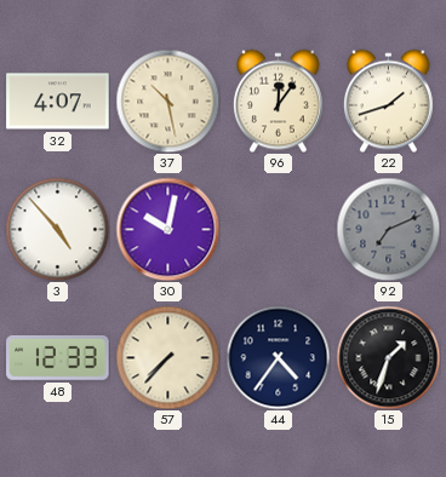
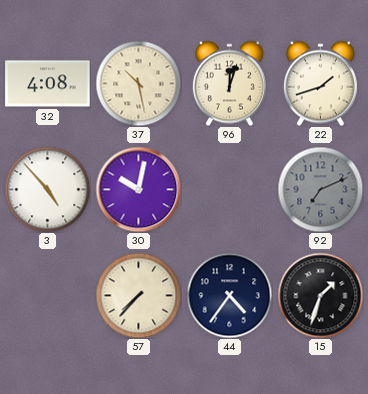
32: 4:07 -> 4:08
96: 12:06 -> 12:03
48: 12:33 -> none
